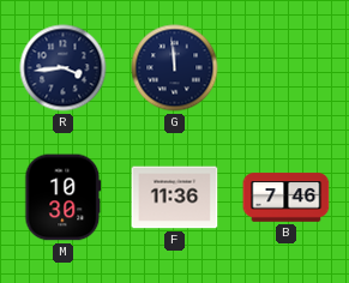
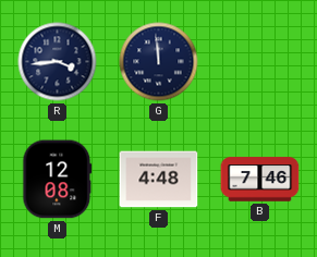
M: 10:30 -> 12:08
F: 11:36 -> 4:48
